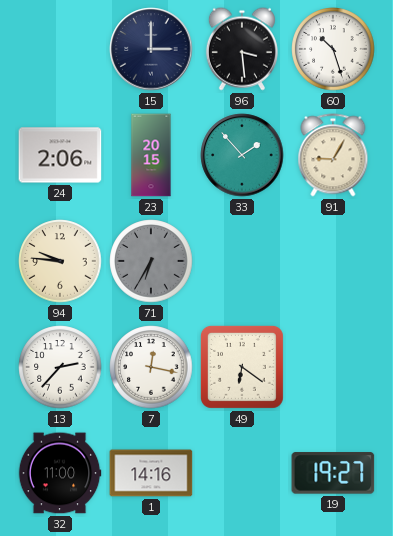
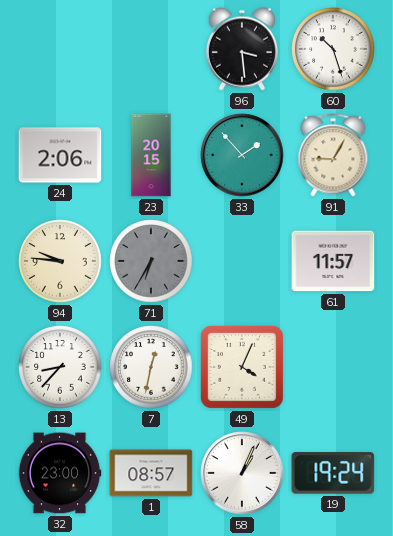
15: 3:00 -> none
61: none -> 11:57
13: 2:37 -> 8:37
7: 12:17 -> 12:32
49: 6:21 -> 4:04
32: 11:00 -> 23:00
1: 14:16 -> 08:57
58: none -> 1:04
19: 19:27 -> 19:24
